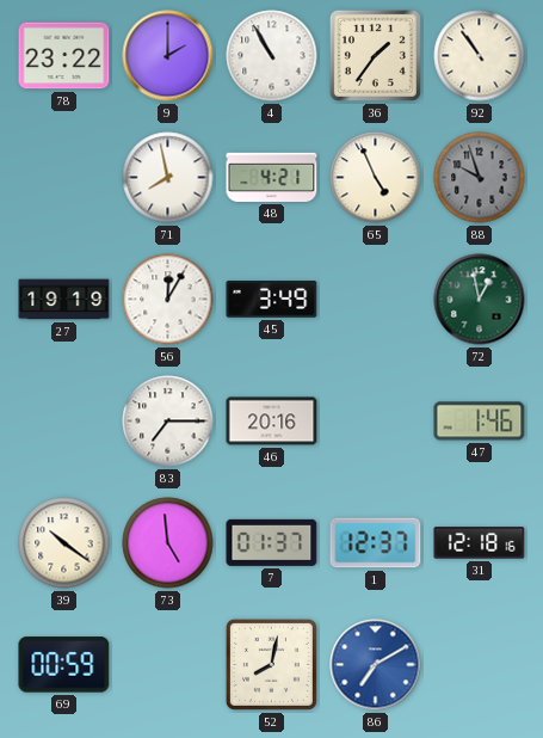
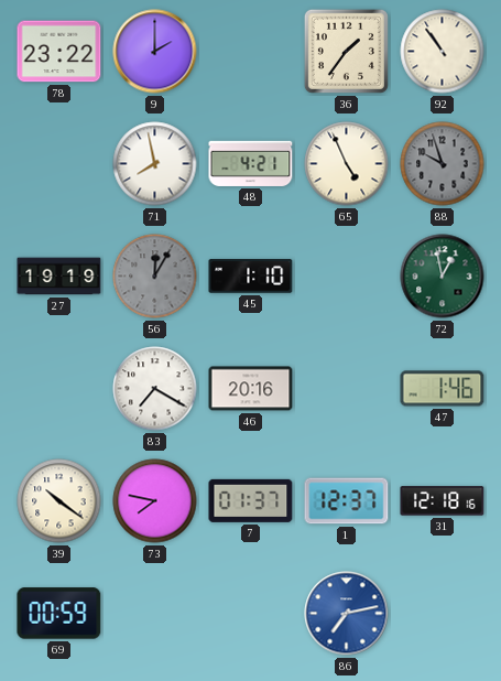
4: 10:55 -> none
56 dial: white -> grey
45: 3:49 -> 1:10
83: 7:15 -> 7:20
73: 4:59 -> 7:47
52: 8:02 -> none
86: 7:10 -> 7:13
